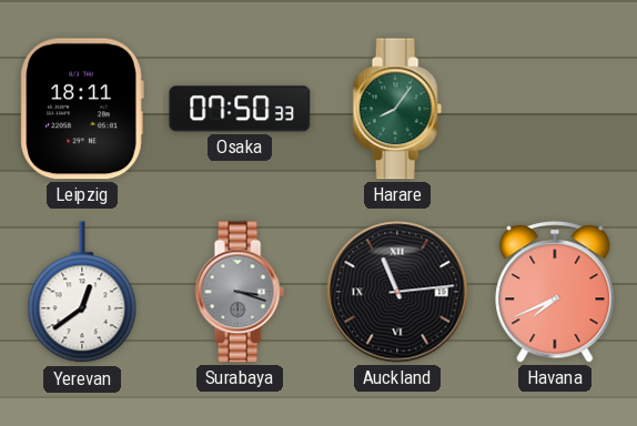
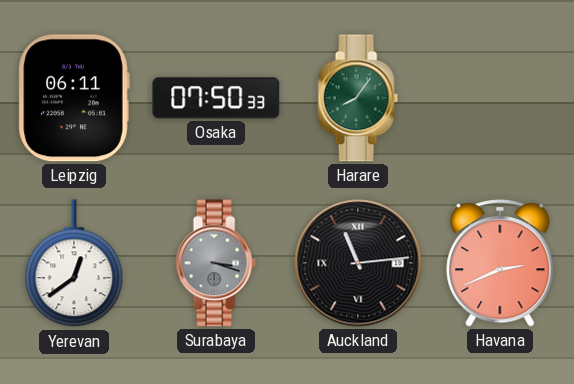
Leipzig: 18:11 -> 06:11
Havana: 7:41 -> 2:41
